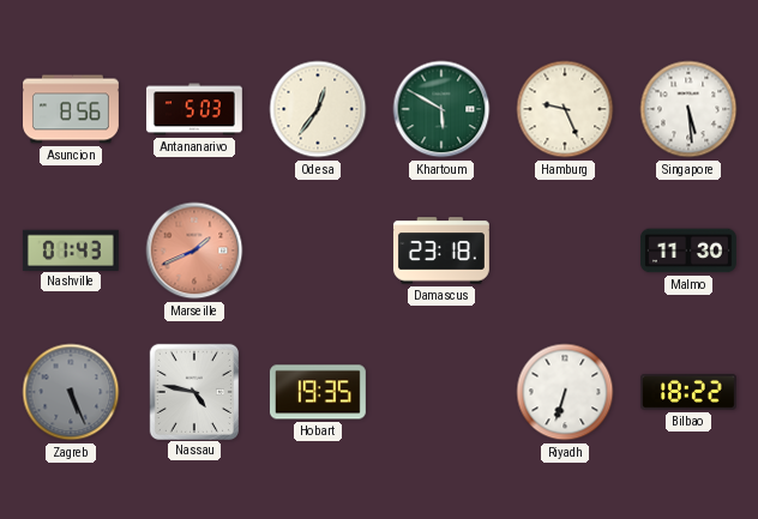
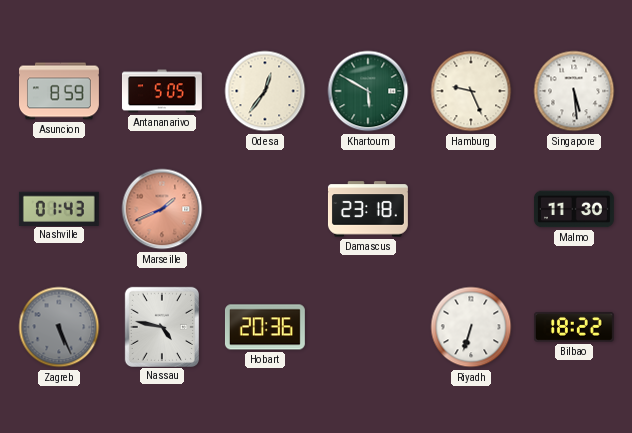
Asuncion: 8:56 -> 8:59
Antananarivo: 5:03 -> 5:05
Hobart: 19:35 -> 20:36
